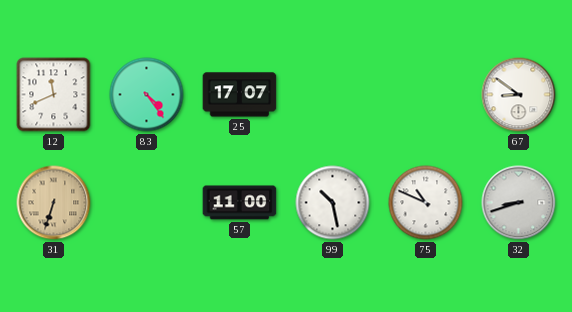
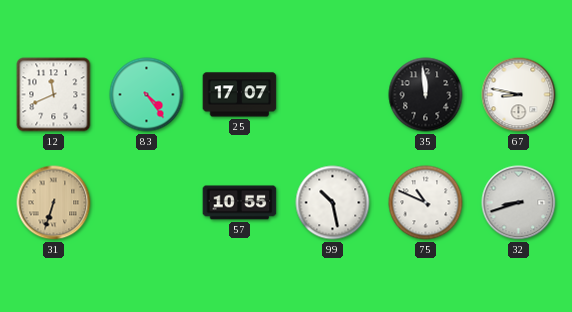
35: none -> 11:59
67: 8:51 -> 8:47
57: 11:00 -> 10:55
